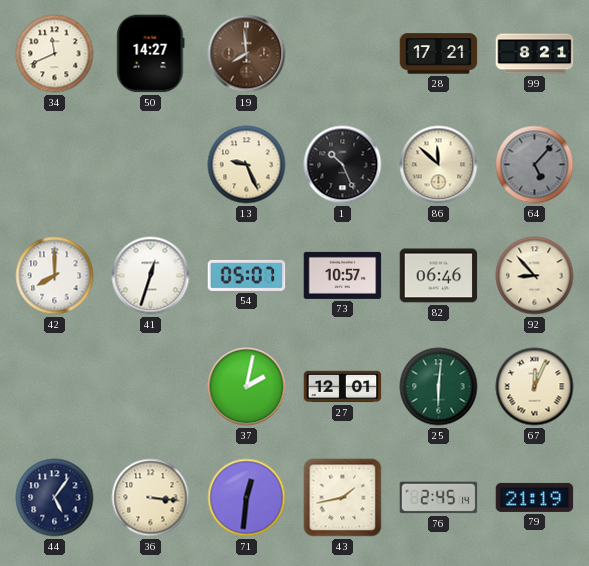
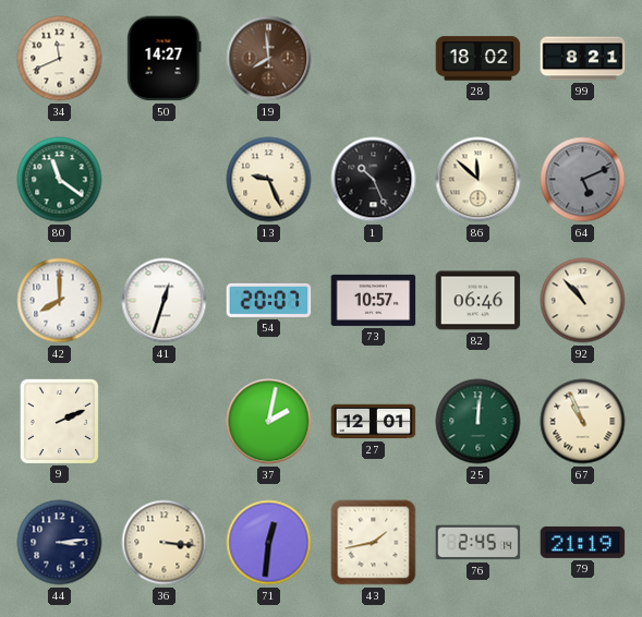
28: 17:21 -> 18:02
80: none -> 11:21
64: 5:07 -> 5:11
54: 05:07 -> 20:07
92: 8:53 -> 10:53
9: none -> 2:11
25: 6:01 -> 12:01
67: 12:04 -> 10:56
44: 5:06 -> 3:14
